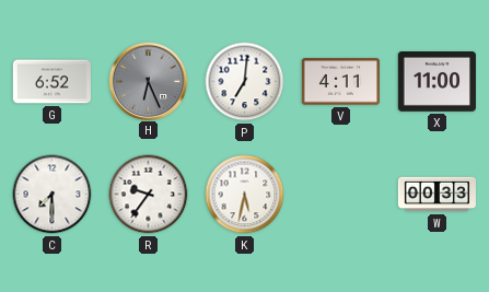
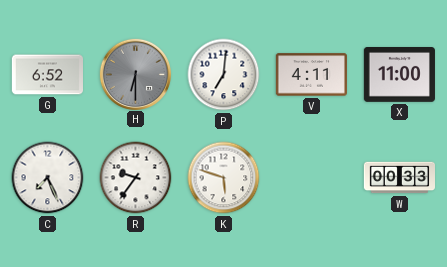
H: 6:26 -> 6:30
C: 7:30 -> 7:26
K: 5:32 -> 5:48
